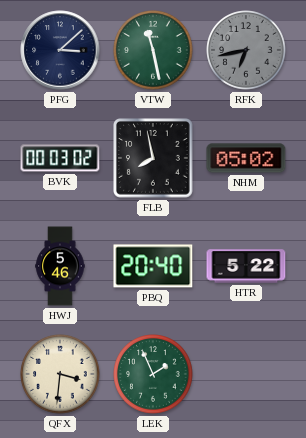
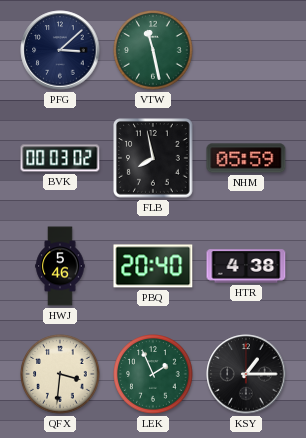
RFK: 6:43 -> none
NHM: 05:02 -> 05:59
HTR: 5:22 -> 4:38
KSY: none -> 1:15
